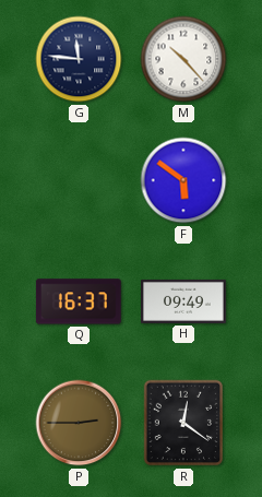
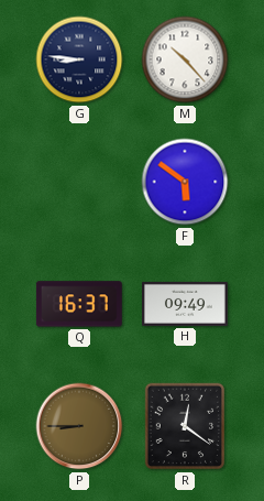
G: 11:46 -> 8:46
P: 2:45 -> 8:45
